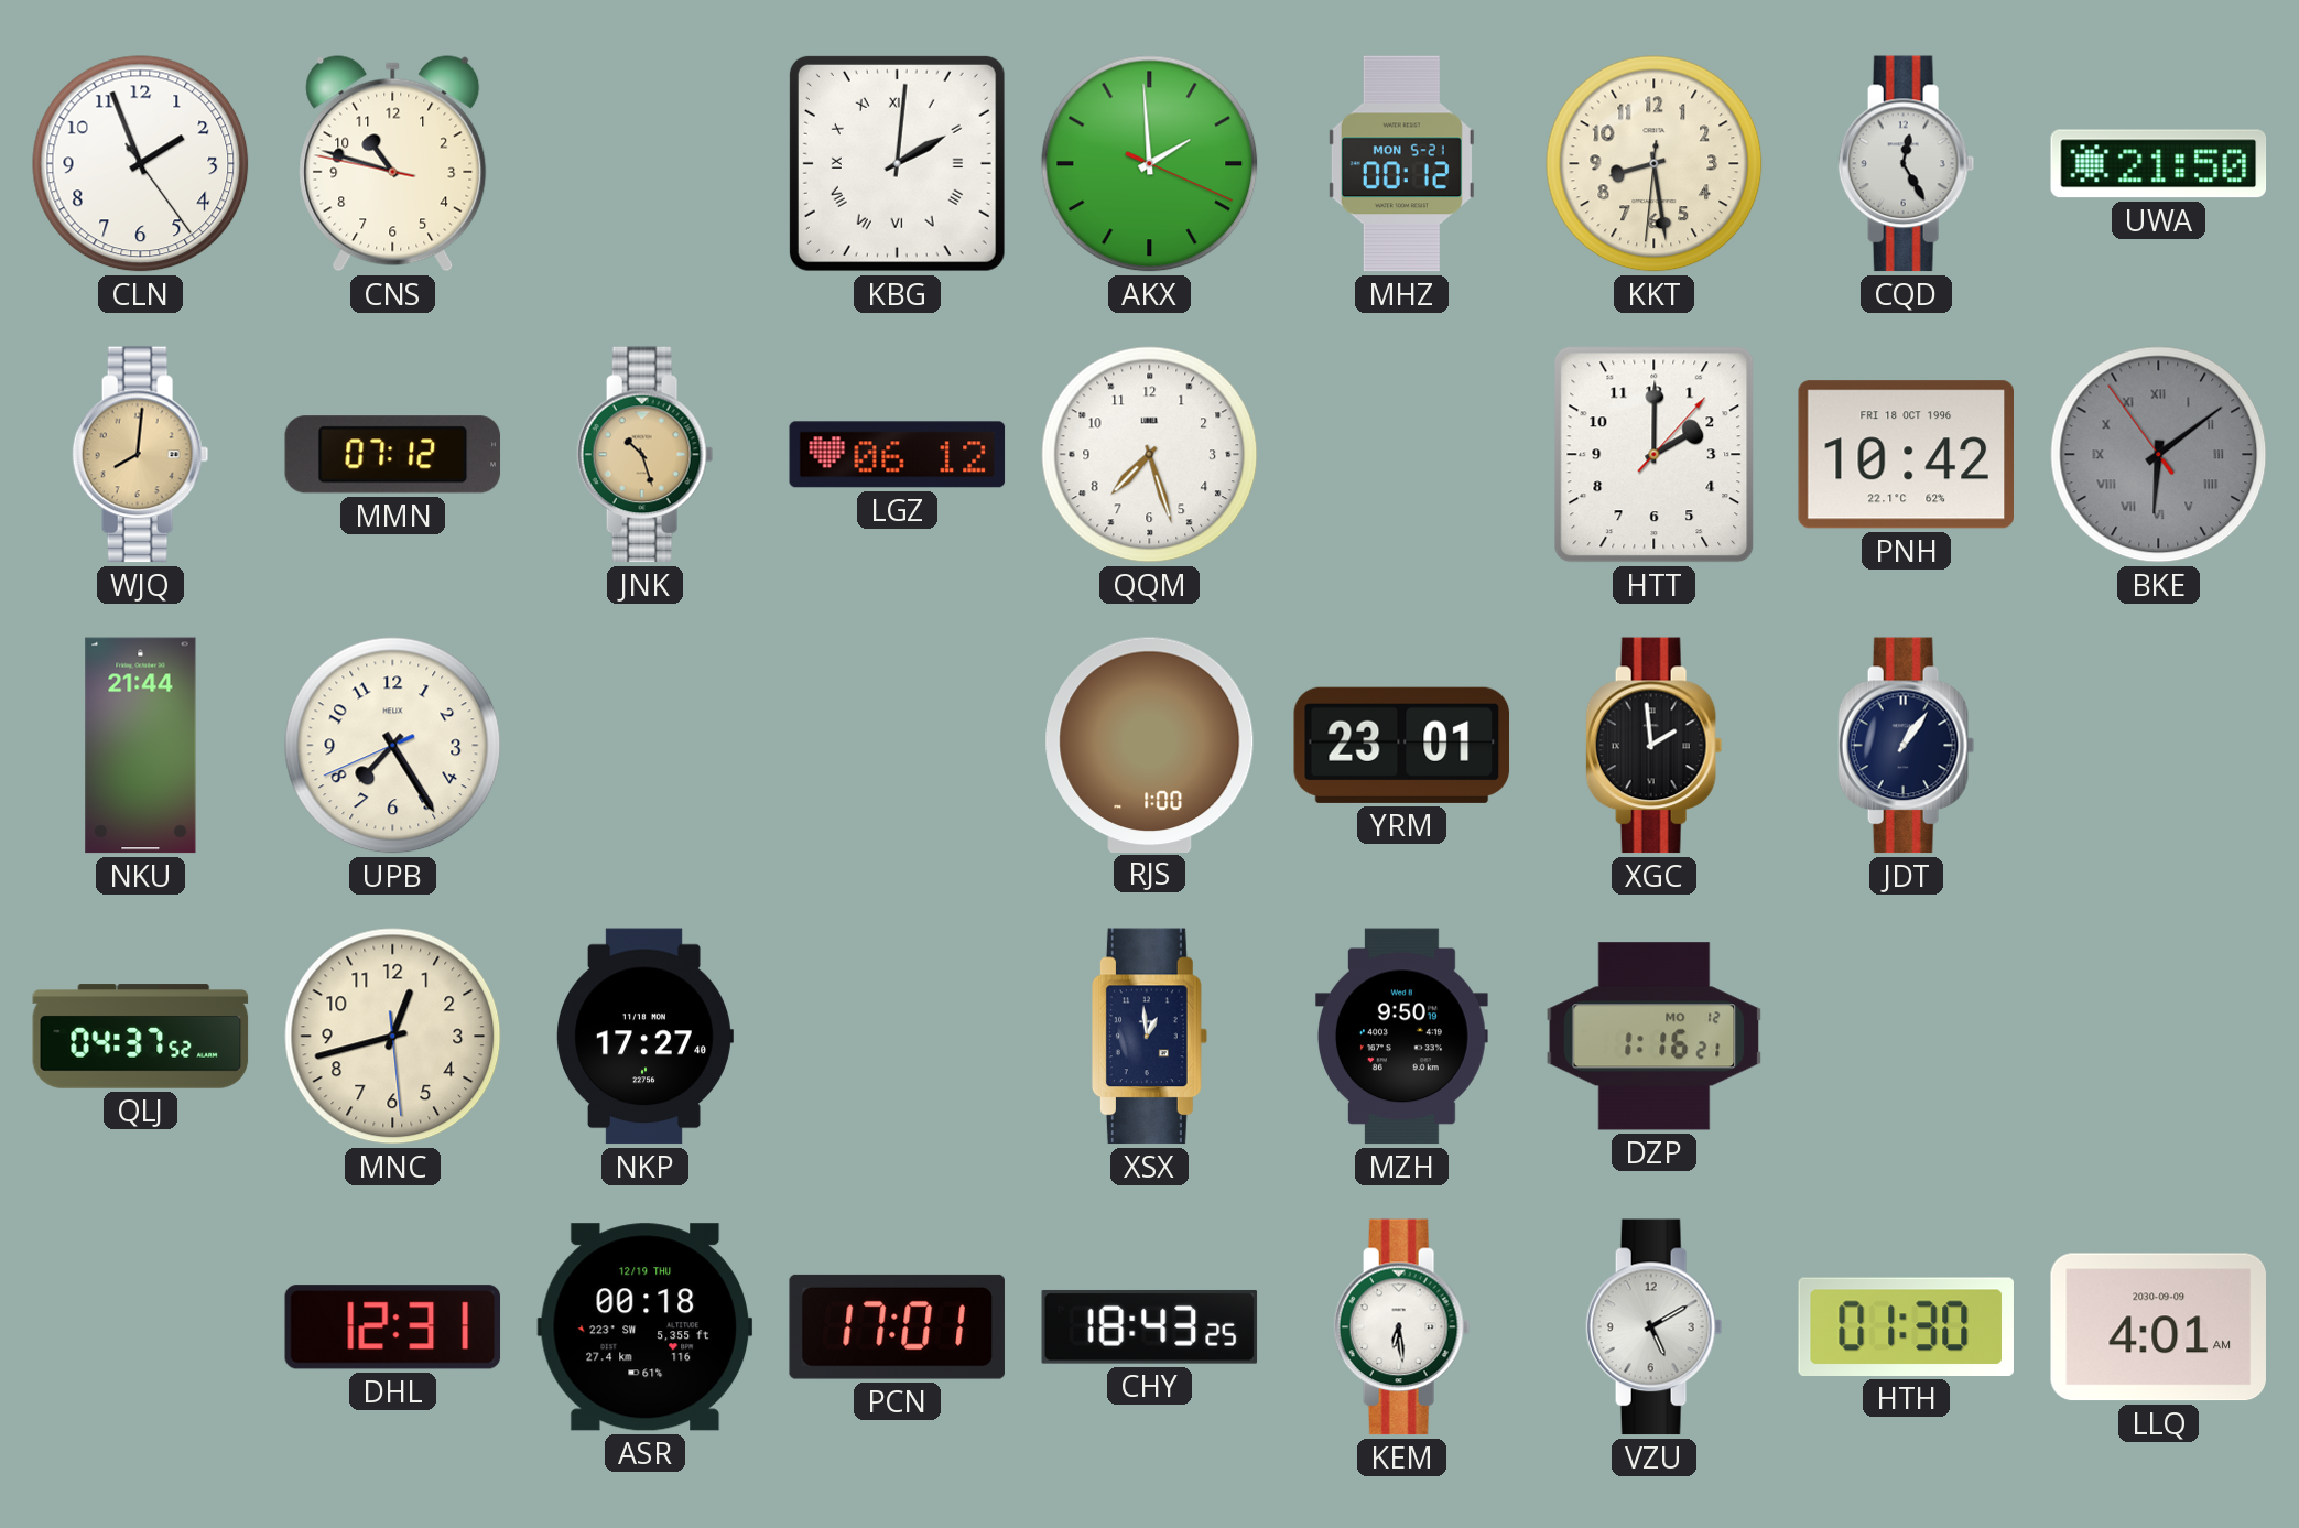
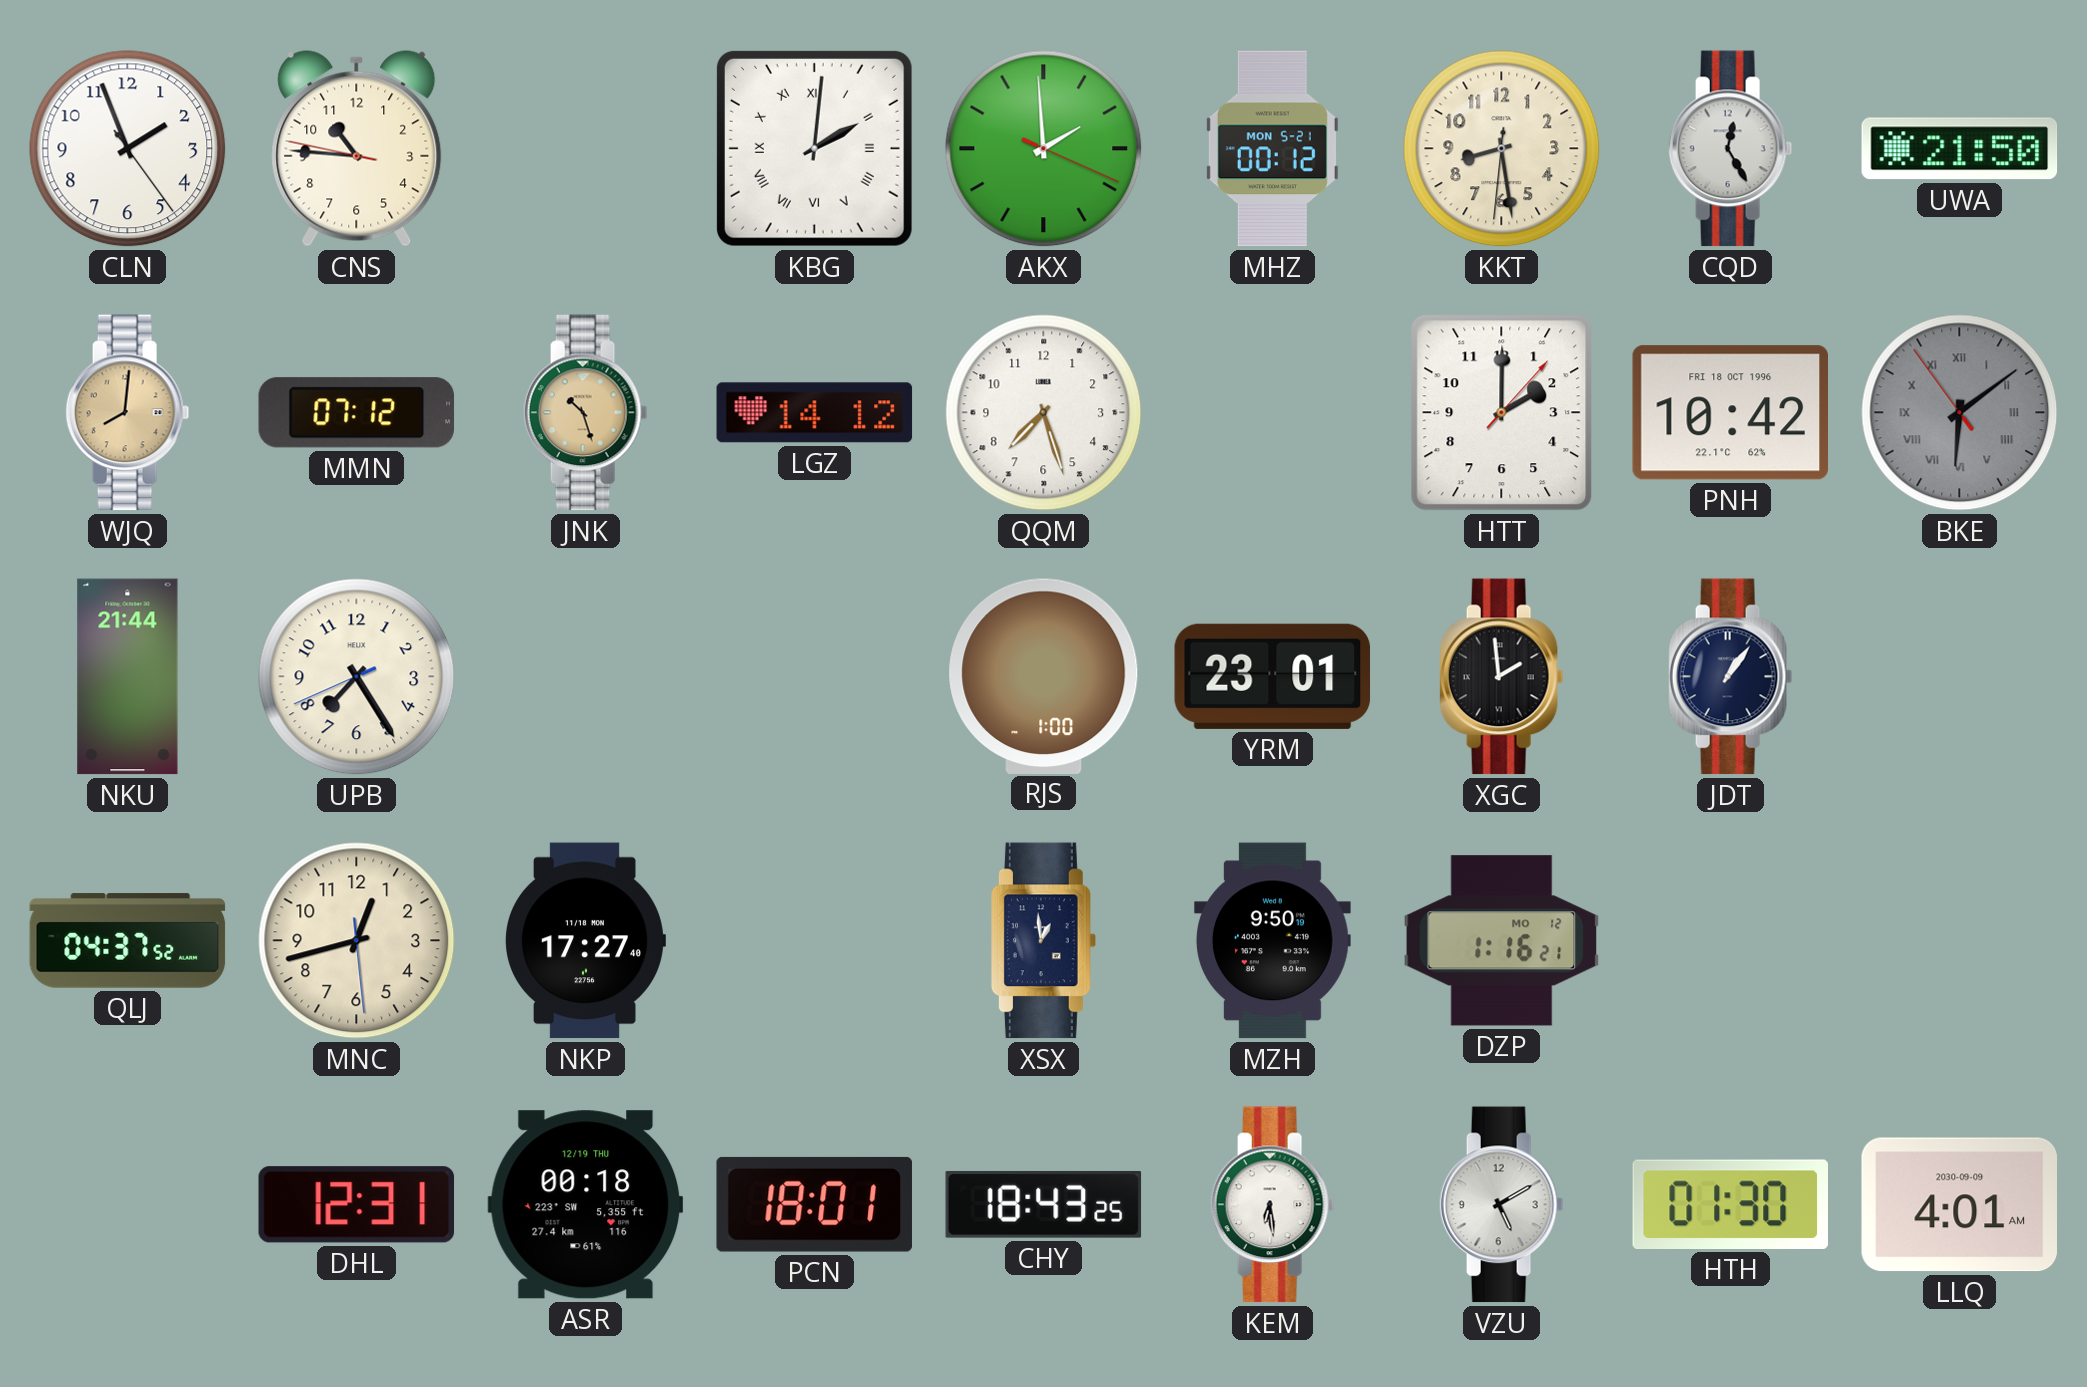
CNS: 10:47 -> 10:45
LGZ: 06:12 -> 14:12
PCN: 17:01 -> 18:01
